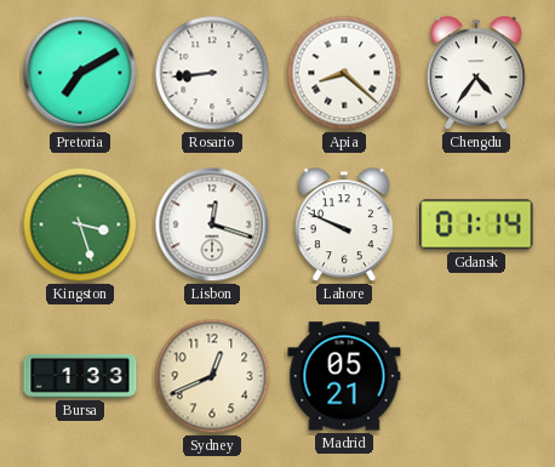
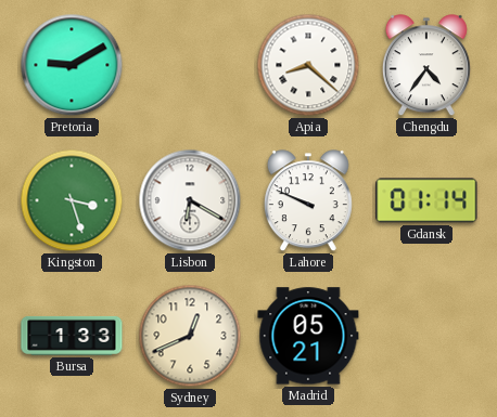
Pretoria: 7:10 -> 9:10
Rosario: 8:44 -> none
Lisbon: 12:18 -> 6:20
